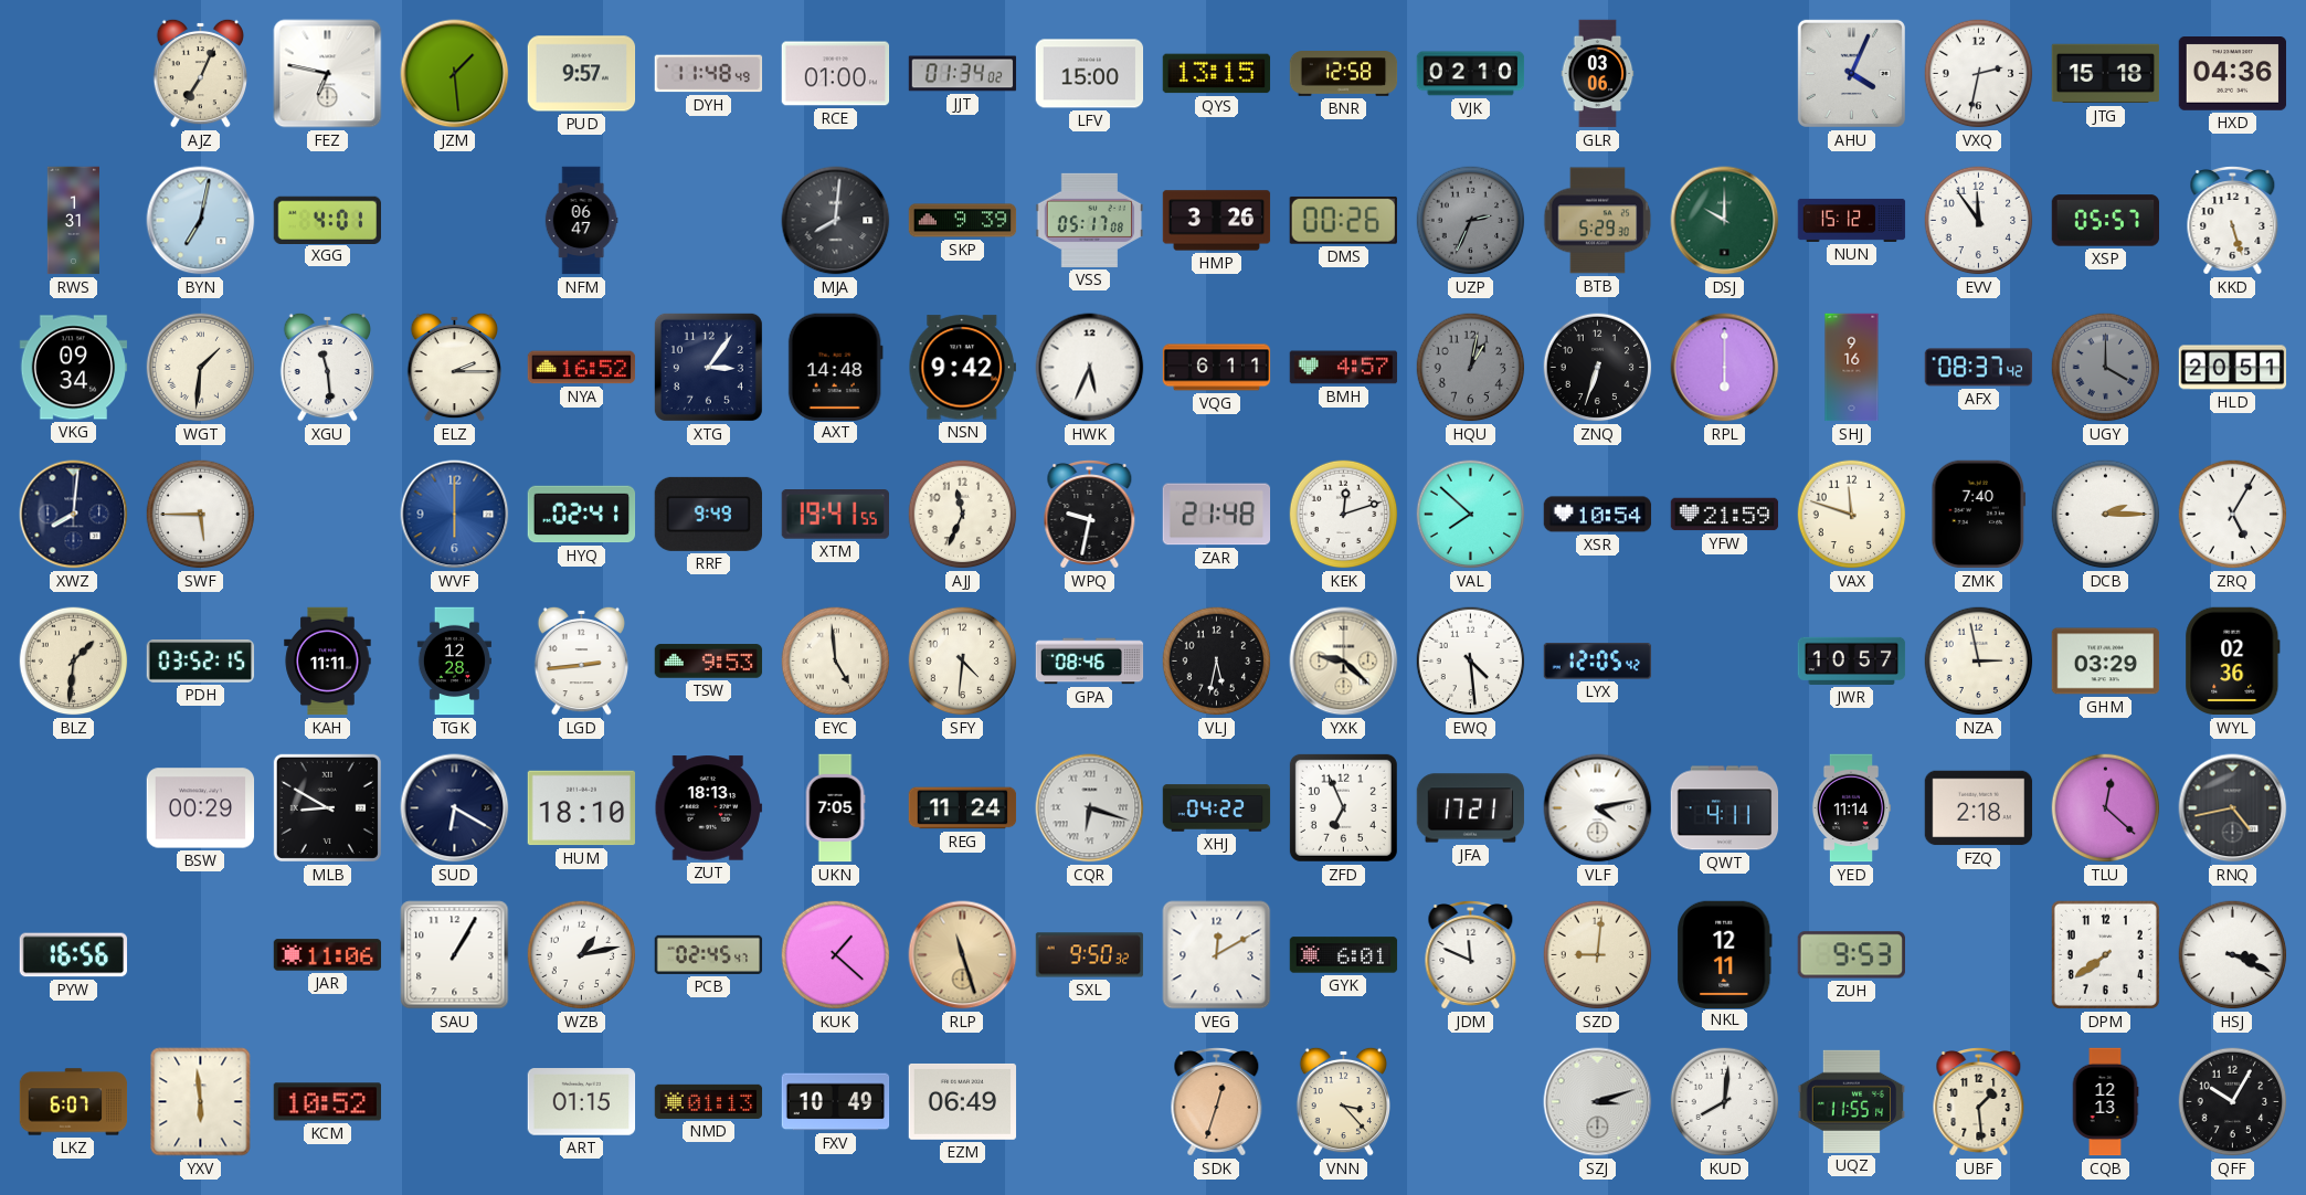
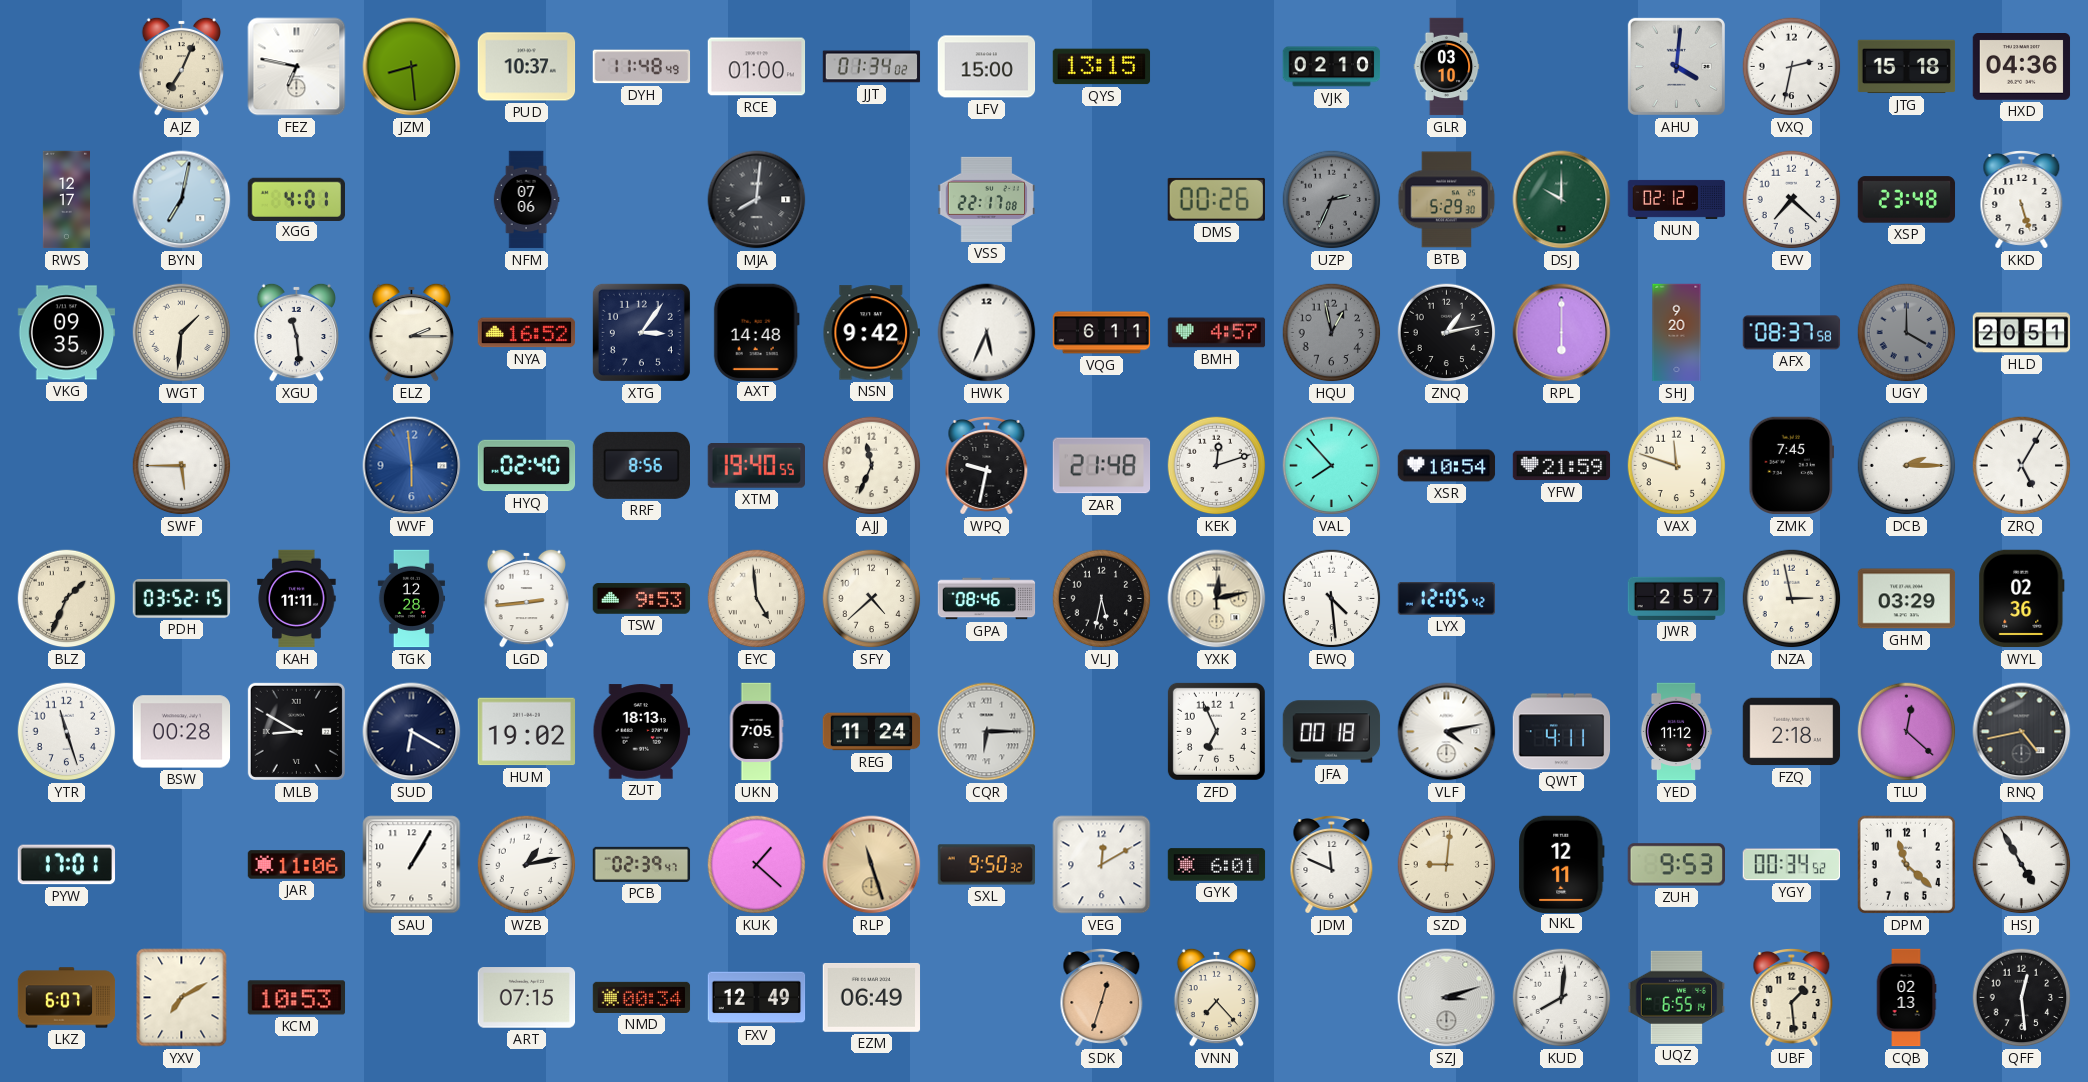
JZM: 1:29 -> 8:29
PUD: 9:57 -> 10:37
BNR: 12:58 -> none
GLR: 03:06 -> 03:10
AHU: 4:04 -> 4:01
RWS: 1:31 -> 12:17
NFM: 06:47 -> 07:06
SKP: 9:39 -> none
VSS: 05:17 -> 22:17
HMP: 3:26 -> none
NUN: 15:12 -> 02:12
EVV: 11:54 -> 7:22
XSP: 05:57 -> 23:48
VKG: 09:34 -> 09:35
HQU: 1:02 -> 12:58
ZNQ: 6:33 -> 1:13
SHJ: 9:16 -> 9:20
AFX: 08:37:42 -> 08:37:58
XWZ: 8:01 -> none
WVF: 6:00 -> 5:59
HYQ: 02:41 -> 02:40
RRF: 9:49 -> 8:56
XTM: 19:41 -> 19:40
VAL: 7:52 -> 7:53
ZMK: 7:40 -> 7:45
BLZ: 1:31 -> 1:34
SFY: 4:31 -> 4:38
YXK: 9:22 -> 12:13
JWR: 10:57 -> 2:57
YTR: none -> 11:27
BSW: 00:29 -> 00:28
HUM: 18:10 -> 19:02
CQR: 6:18 -> 6:15
XHJ: 04:22 -> none
JFA: 17:21 -> 00:18
YED: 11:14 -> 11:12
PYW: 16:56 -> 17:01
PCB: 02:45 -> 02:39
YGY: none -> 00:34
DPM: 7:39 -> 11:22
HSJ: 3:19 -> 4:55
YXV: 5:59 -> 7:10
KCM: 10:52 -> 10:53
ART: 01:15 -> 07:15
NMD: 01:13 -> 00:34
FXV: 10:49 -> 12:49
VNN: 3:23 -> 7:23
UQZ: 11:55 -> 6:55
CQB: 12:13 -> 02:13
QFF: 10:05 -> 12:29
